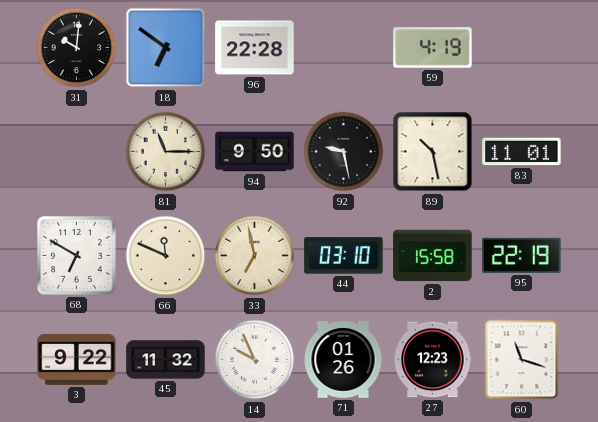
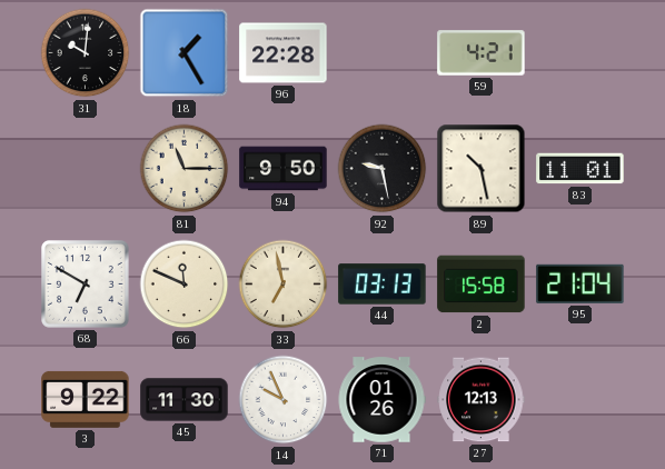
18: 6:51 -> 1:25
59: 4:19 -> 4:21
44: 03:10 -> 03:13
95: 22:19 -> 21:04
45: 11:32 -> 11:30
27: 12:23 -> 12:13
60: 11:18 -> none
